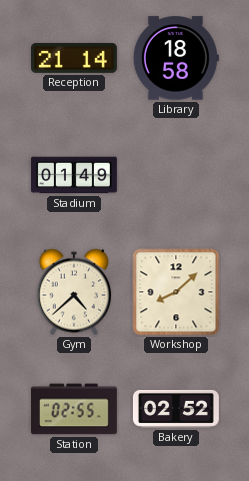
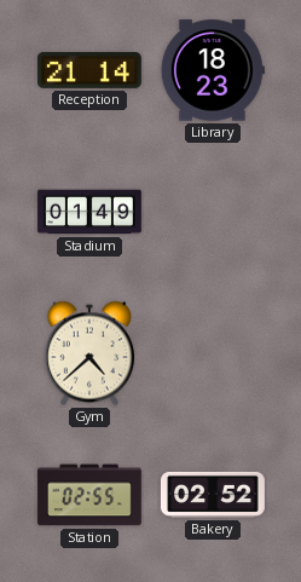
Library: 18:58 -> 18:23
Workshop: 8:08 -> none
